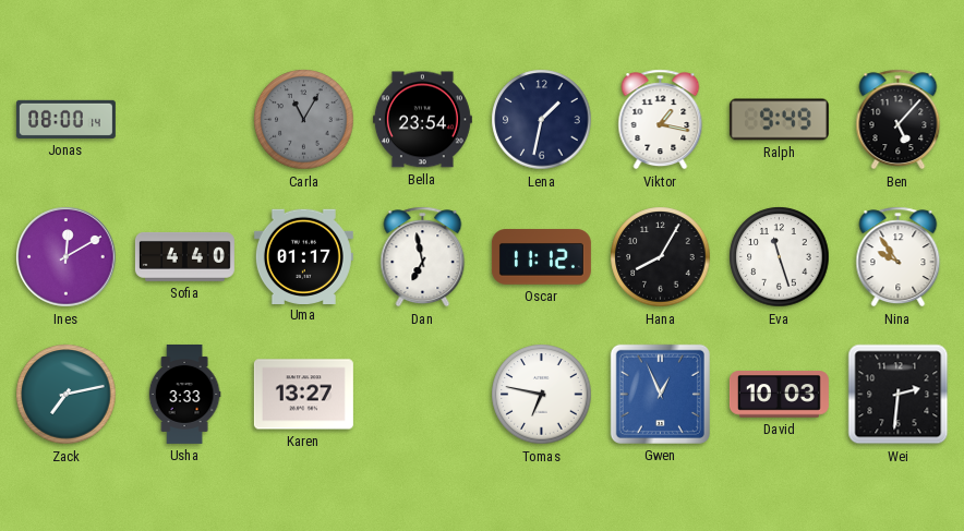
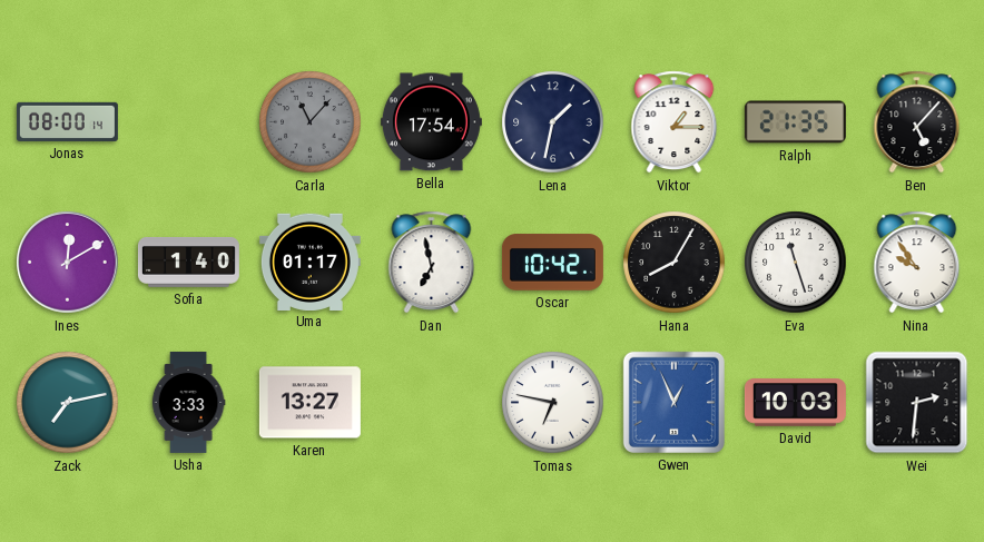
Carla: 11:05 -> 11:07
Bella: 23:54 -> 17:54
Viktor: 1:17 -> 1:15
Ralph: 9:49 -> 21:35
Sofia: 4:40 -> 1:40
Oscar: 11:12 -> 10:42
